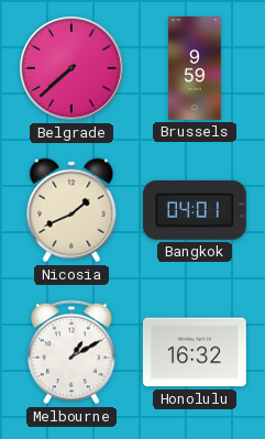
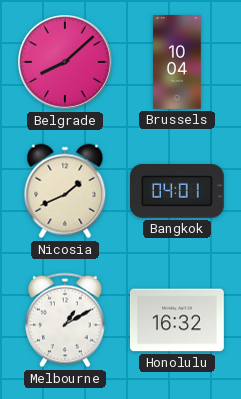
Belgrade: 7:38 -> 8:08
Brussels: 9:59 -> 10:04
